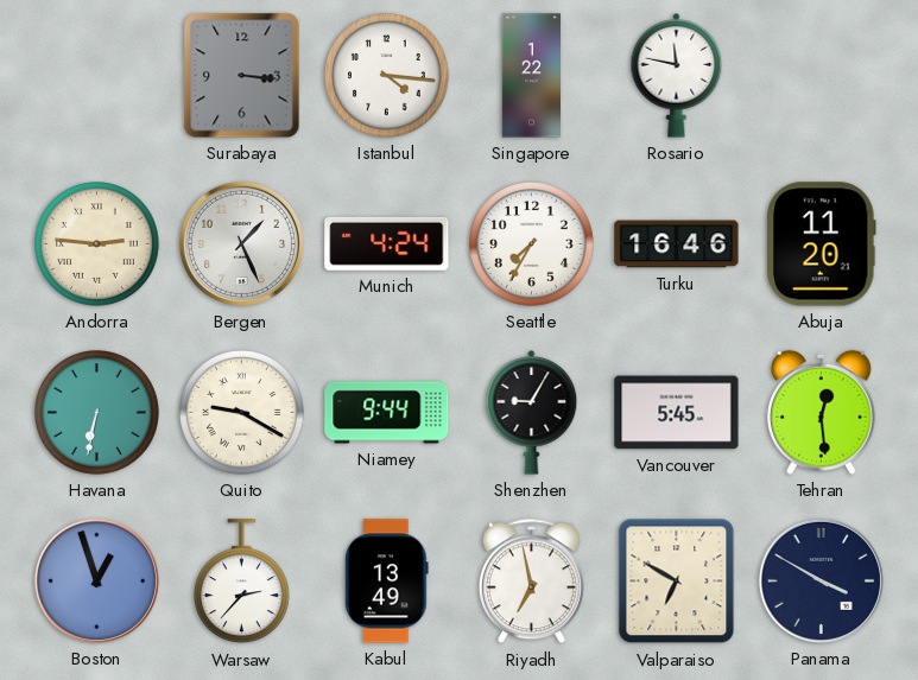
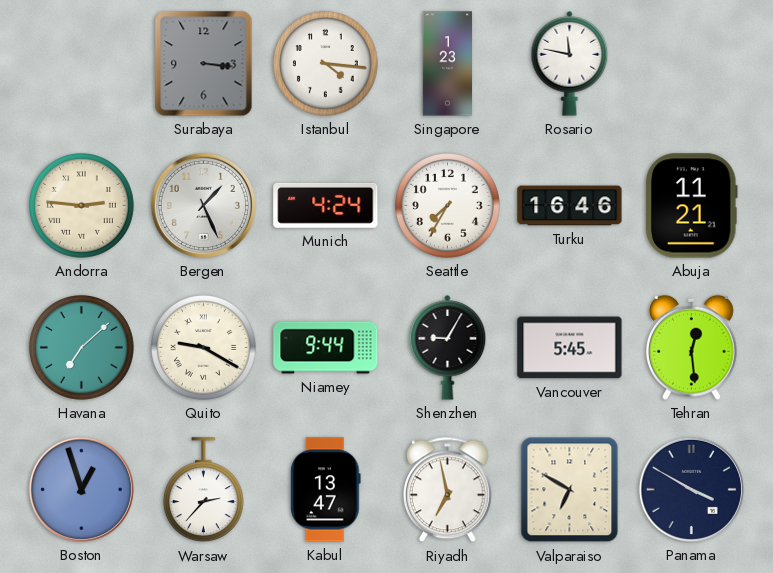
Singapore: 1:22 -> 1:23
Abuja: 11:20 -> 11:21
Havana: 6:32 -> 7:08
Kabul: 13:49 -> 13:47
